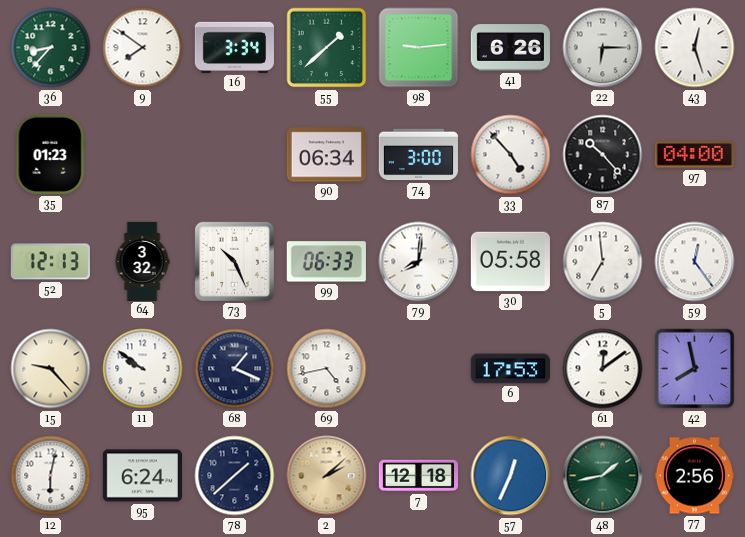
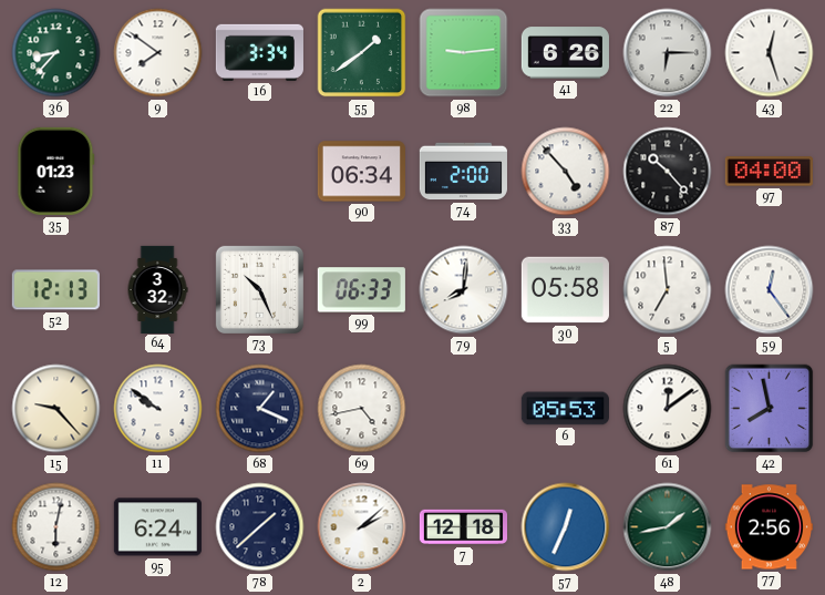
55: 1:38 -> 1:39
74: 3:00 -> 2:00
6: 17:53 -> 05:53
2 dial: champagne -> white
